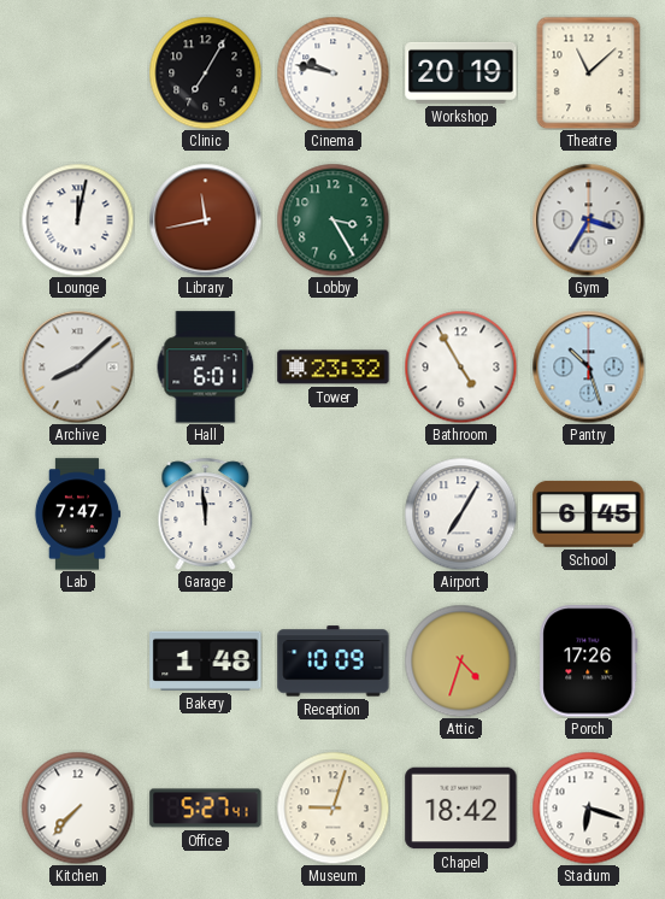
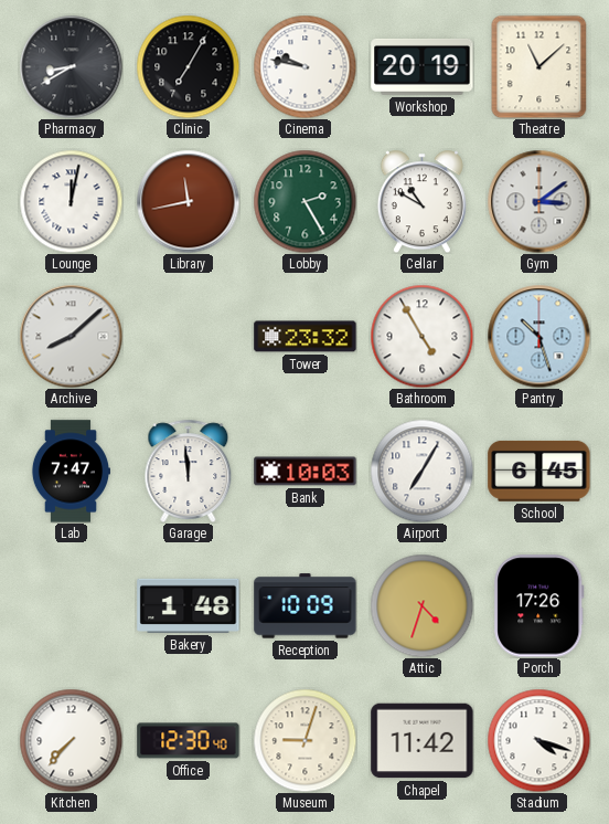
Pharmacy: none -> 8:40
Lobby: 3:25 -> 2:25
Cellar: none -> 10:50
Gym: 3:35 -> 3:09
Hall: 6:01 -> none
Bank: none -> 10:03
Office: 5:27 -> 12:30
Chapel: 18:42 -> 11:42
Stadium: 6:18 -> 4:18
